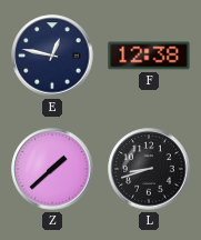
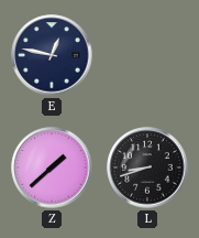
F: 12:38 -> none
